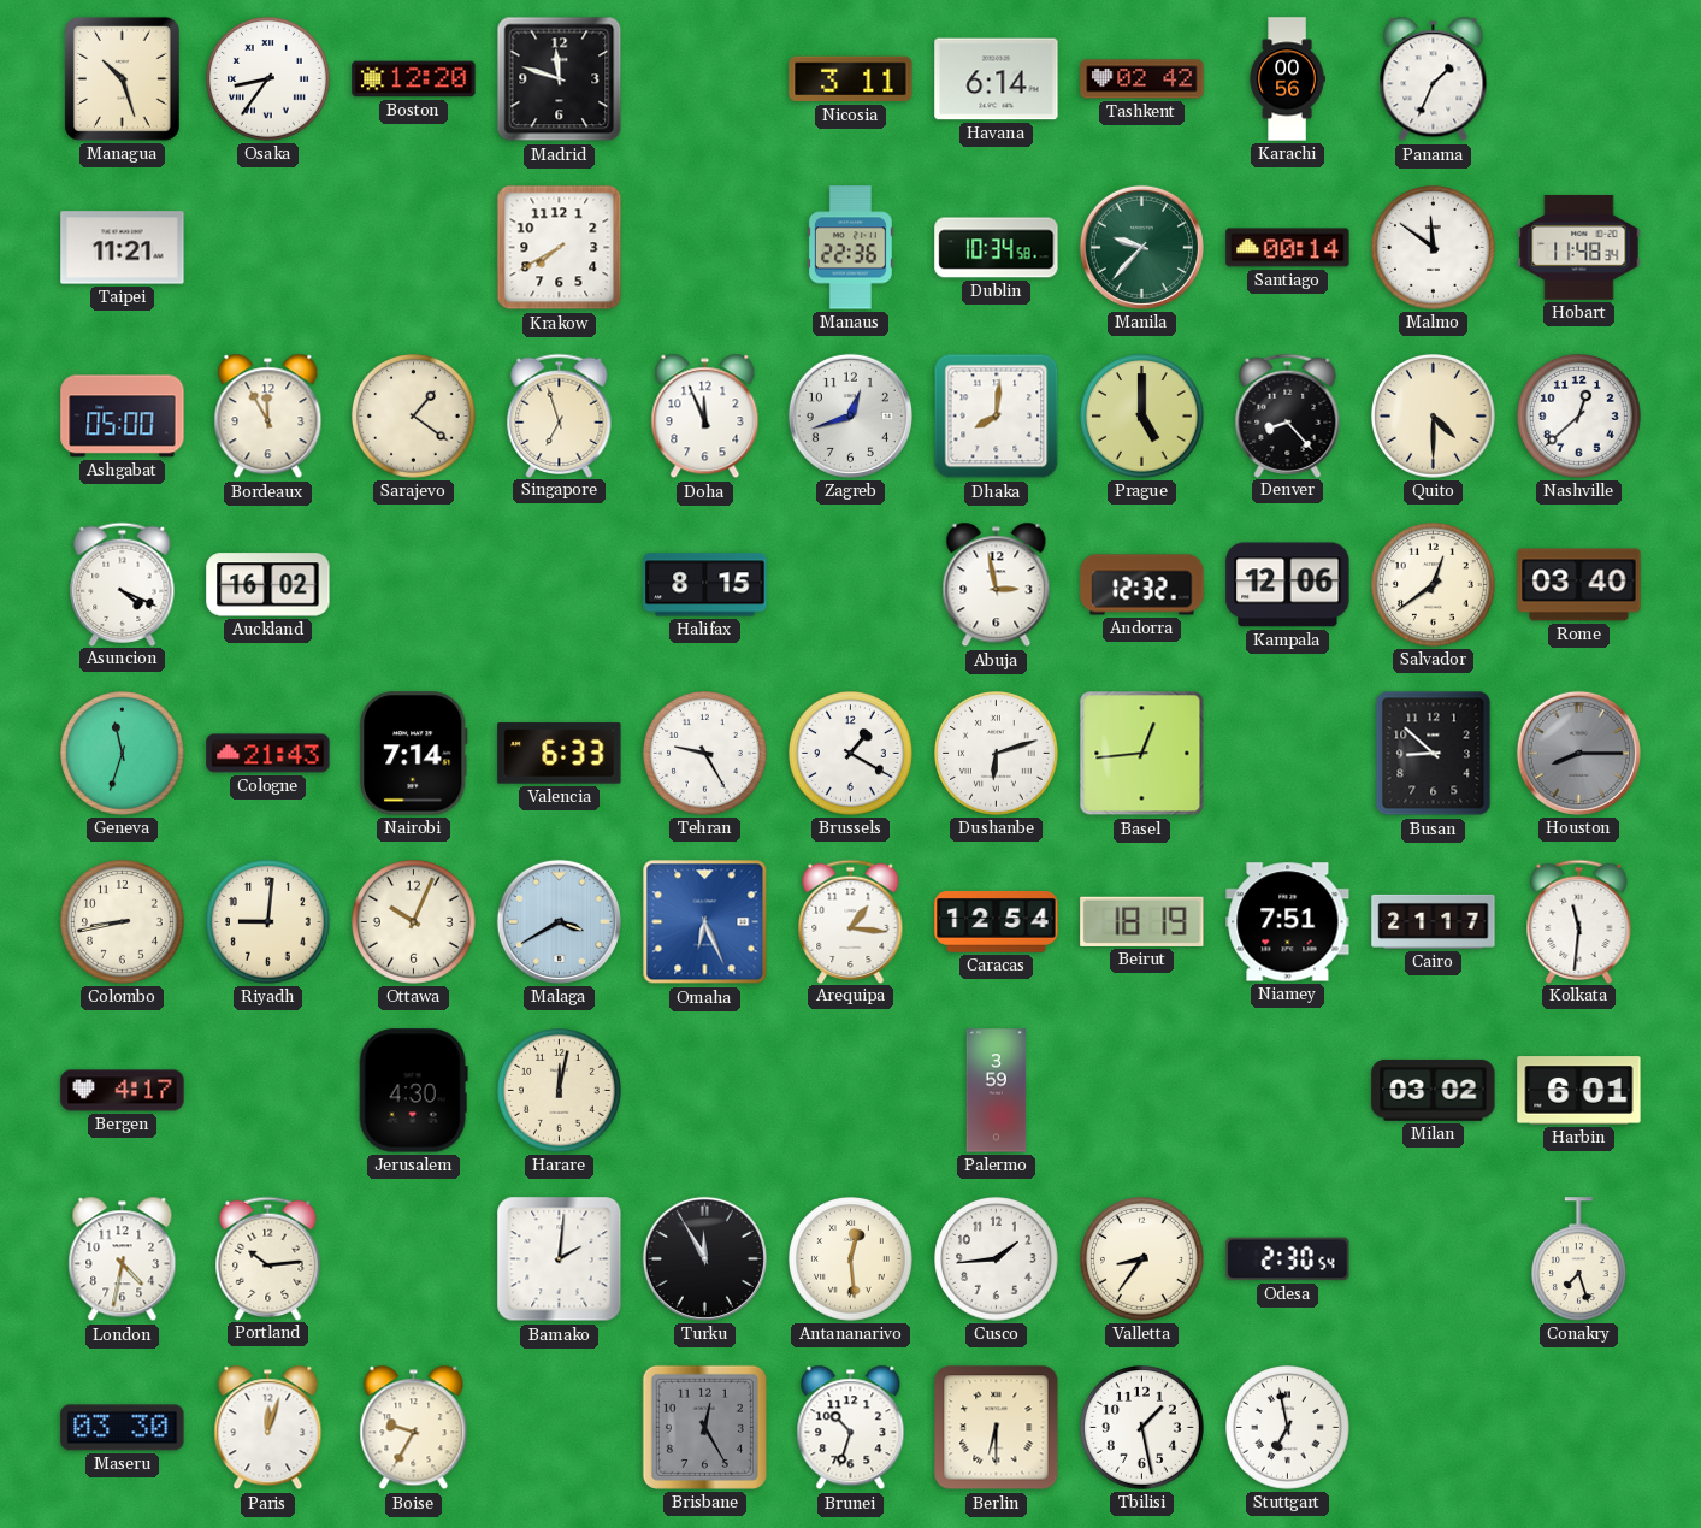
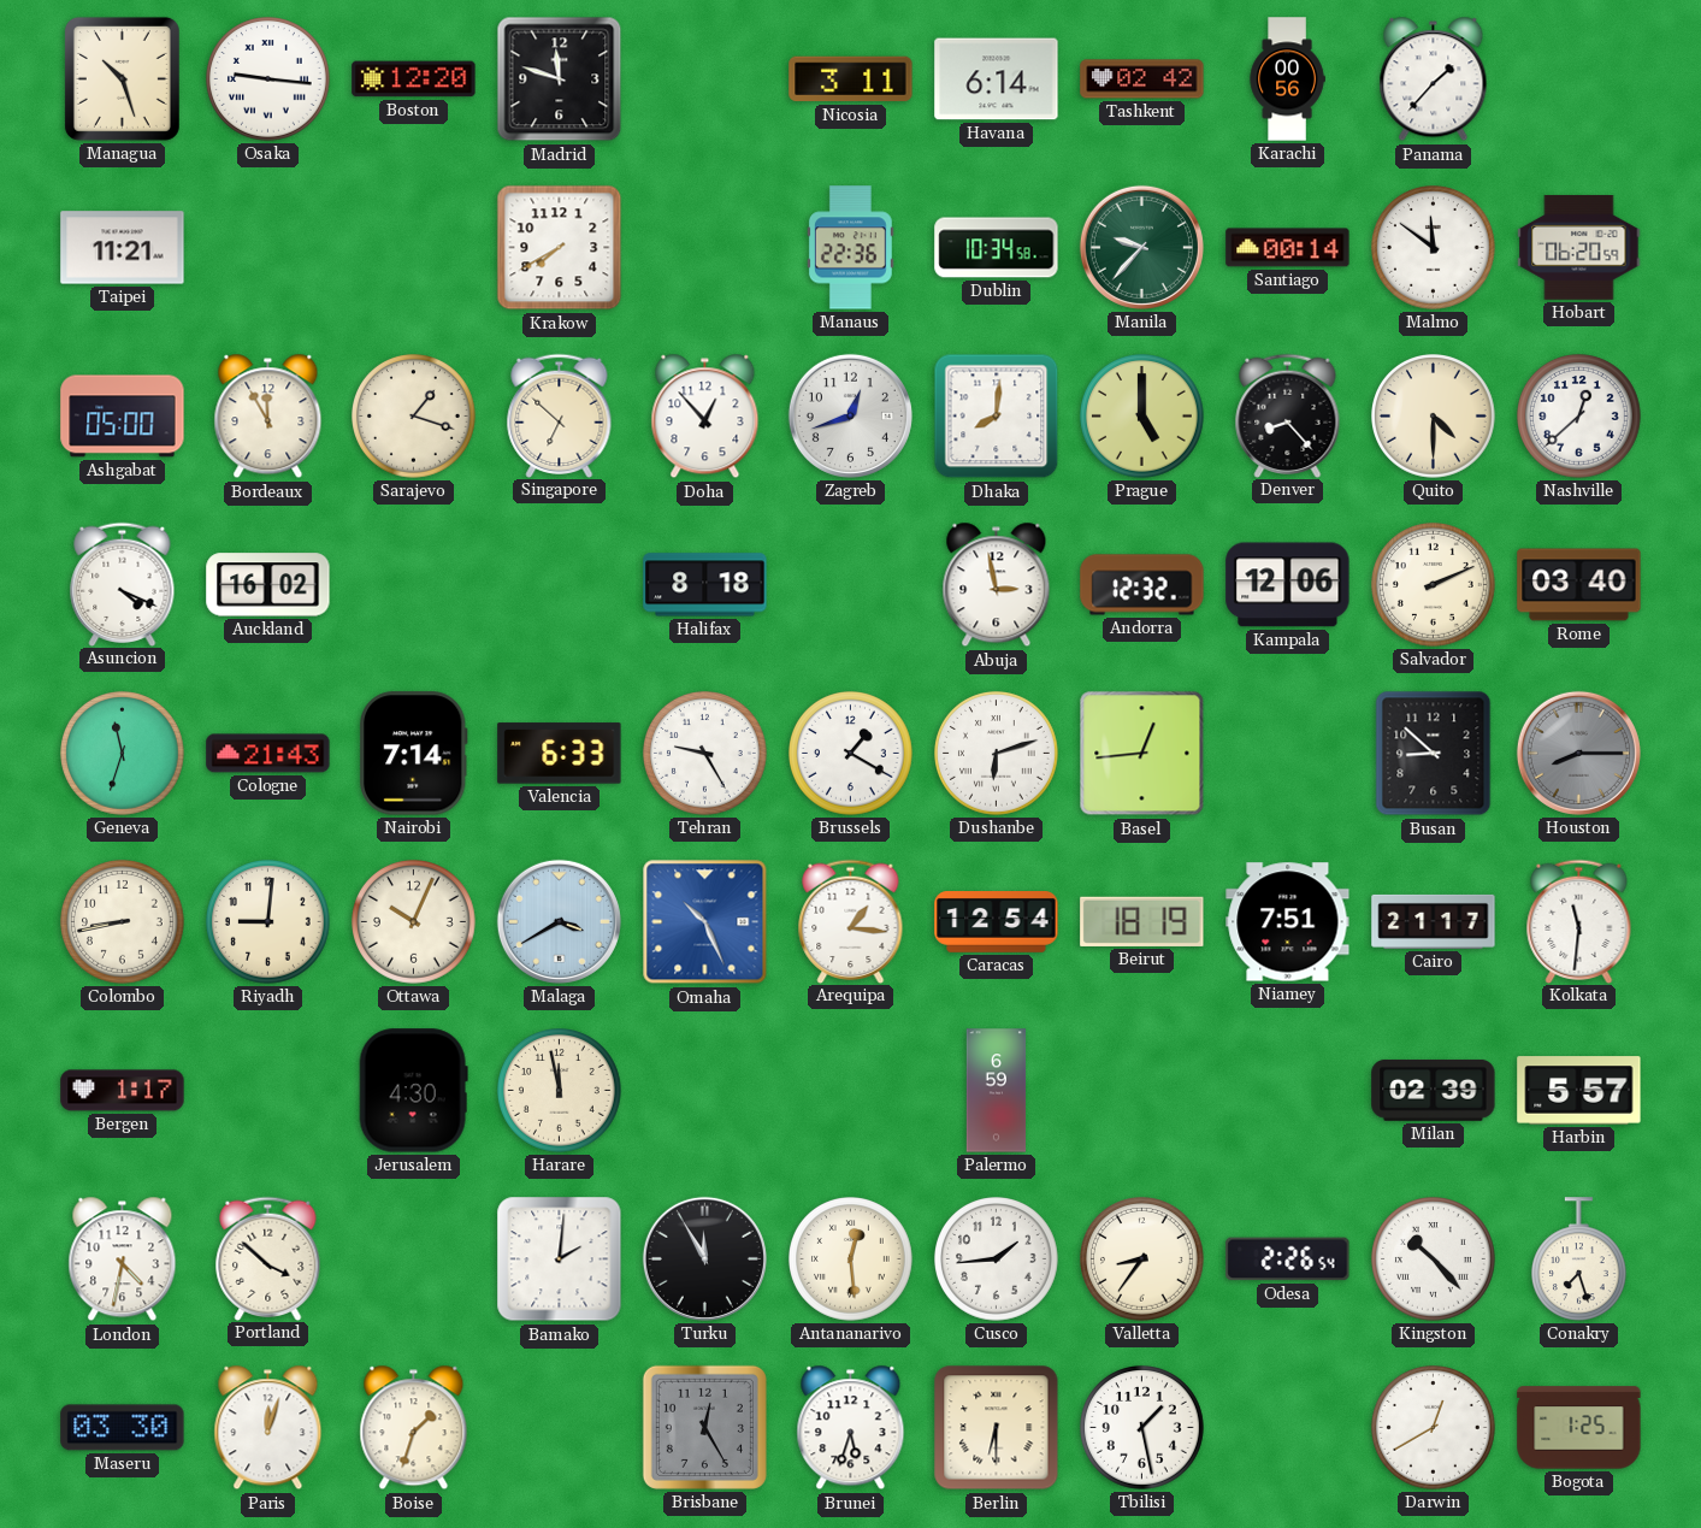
Osaka: 8:36 -> 9:16
Panama: 1:34 -> 1:37
Hobart: 11:48 -> 06:20
Sarajevo: 1:21 -> 1:18
Singapore: 6:57 -> 6:52
Doha: 11:56 -> 12:53
Halifax: 8:15 -> 8:18
Salvador: 12:39 -> 2:11
Omaha: 6:26 -> 10:26
Bergen: 4:17 -> 1:17
Harare: 12:02 -> 11:58
Palermo: 3:59 -> 6:59
Milan: 03:02 -> 02:39
Harbin: 6:01 -> 5:57
Portland: 10:14 -> 3:52
Odesa: 2:30 -> 2:26
Kingston: none -> 10:23
Boise: 9:35 -> 1:33
Brunei: 10:33 -> 5:33
Stuttgart: 6:58 -> none
Darwin: none -> 12:40
Bogota: none -> 1:25
